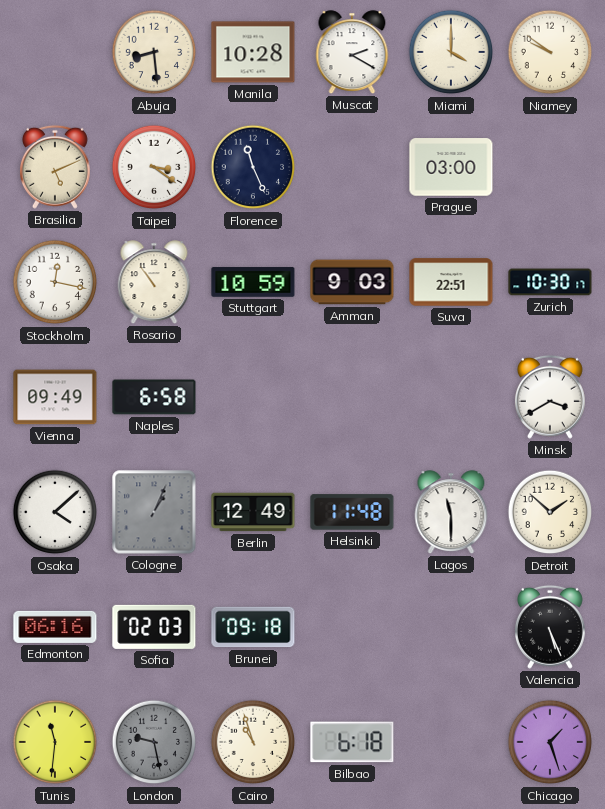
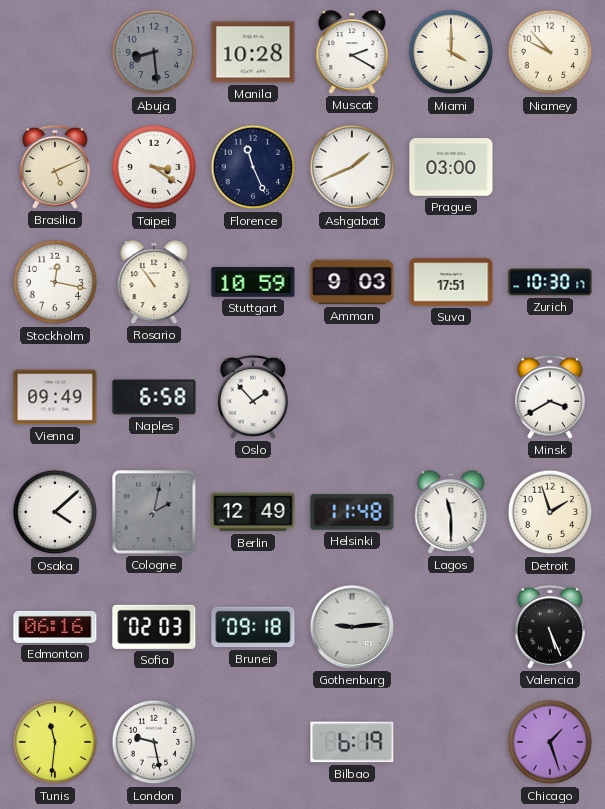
Abuja dial: cream -> grey
Niamey: 9:51 -> 9:53
Ashgabat: none -> 1:41
Suva: 22:51 -> 17:51
Oslo: none -> 1:53
Cologne: 1:04 -> 2:02
Detroit: 1:52 -> 1:57
Gothenburg: none -> 9:14
London dial: grey -> white
Cairo: 10:57 -> none
Bilbao: 6:18 -> 6:19
